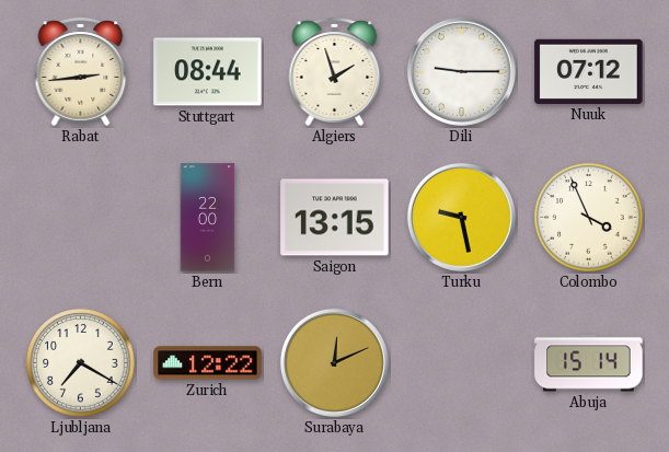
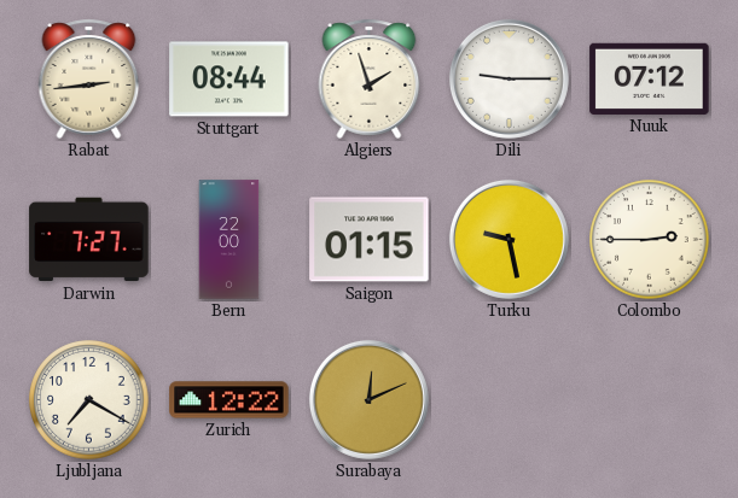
Darwin: none -> 7:27
Saigon: 13:15 -> 01:15
Colombo: 3:56 -> 2:45
Abuja: 15:14 -> none
